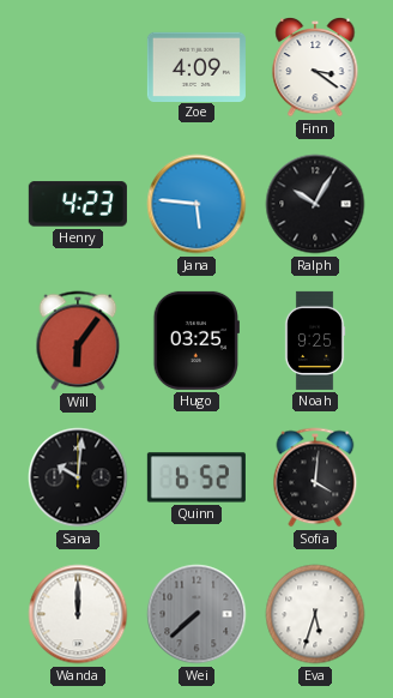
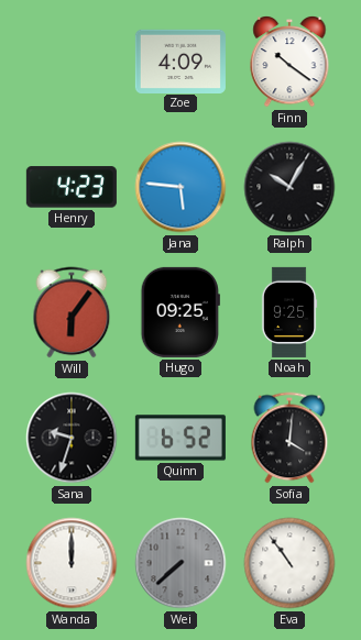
Finn: 3:21 -> 10:21
Hugo: 03:25 -> 09:25
Sana: 10:01 -> 9:33
Eva: 5:33 -> 10:54
